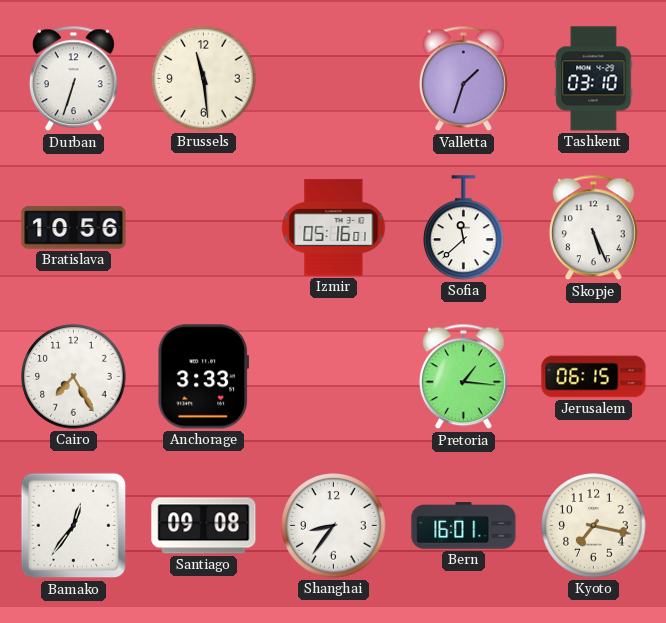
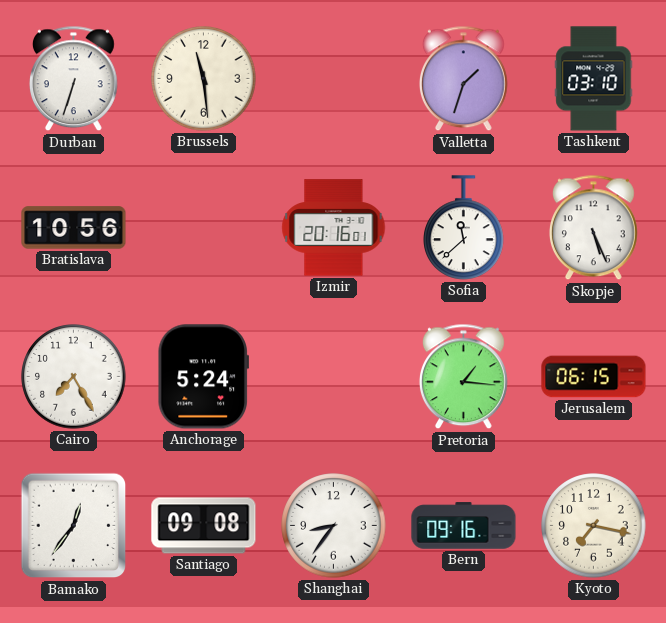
Izmir: 05:16 -> 20:16
Anchorage: 3:33 -> 5:24
Bern: 16:01 -> 09:16
